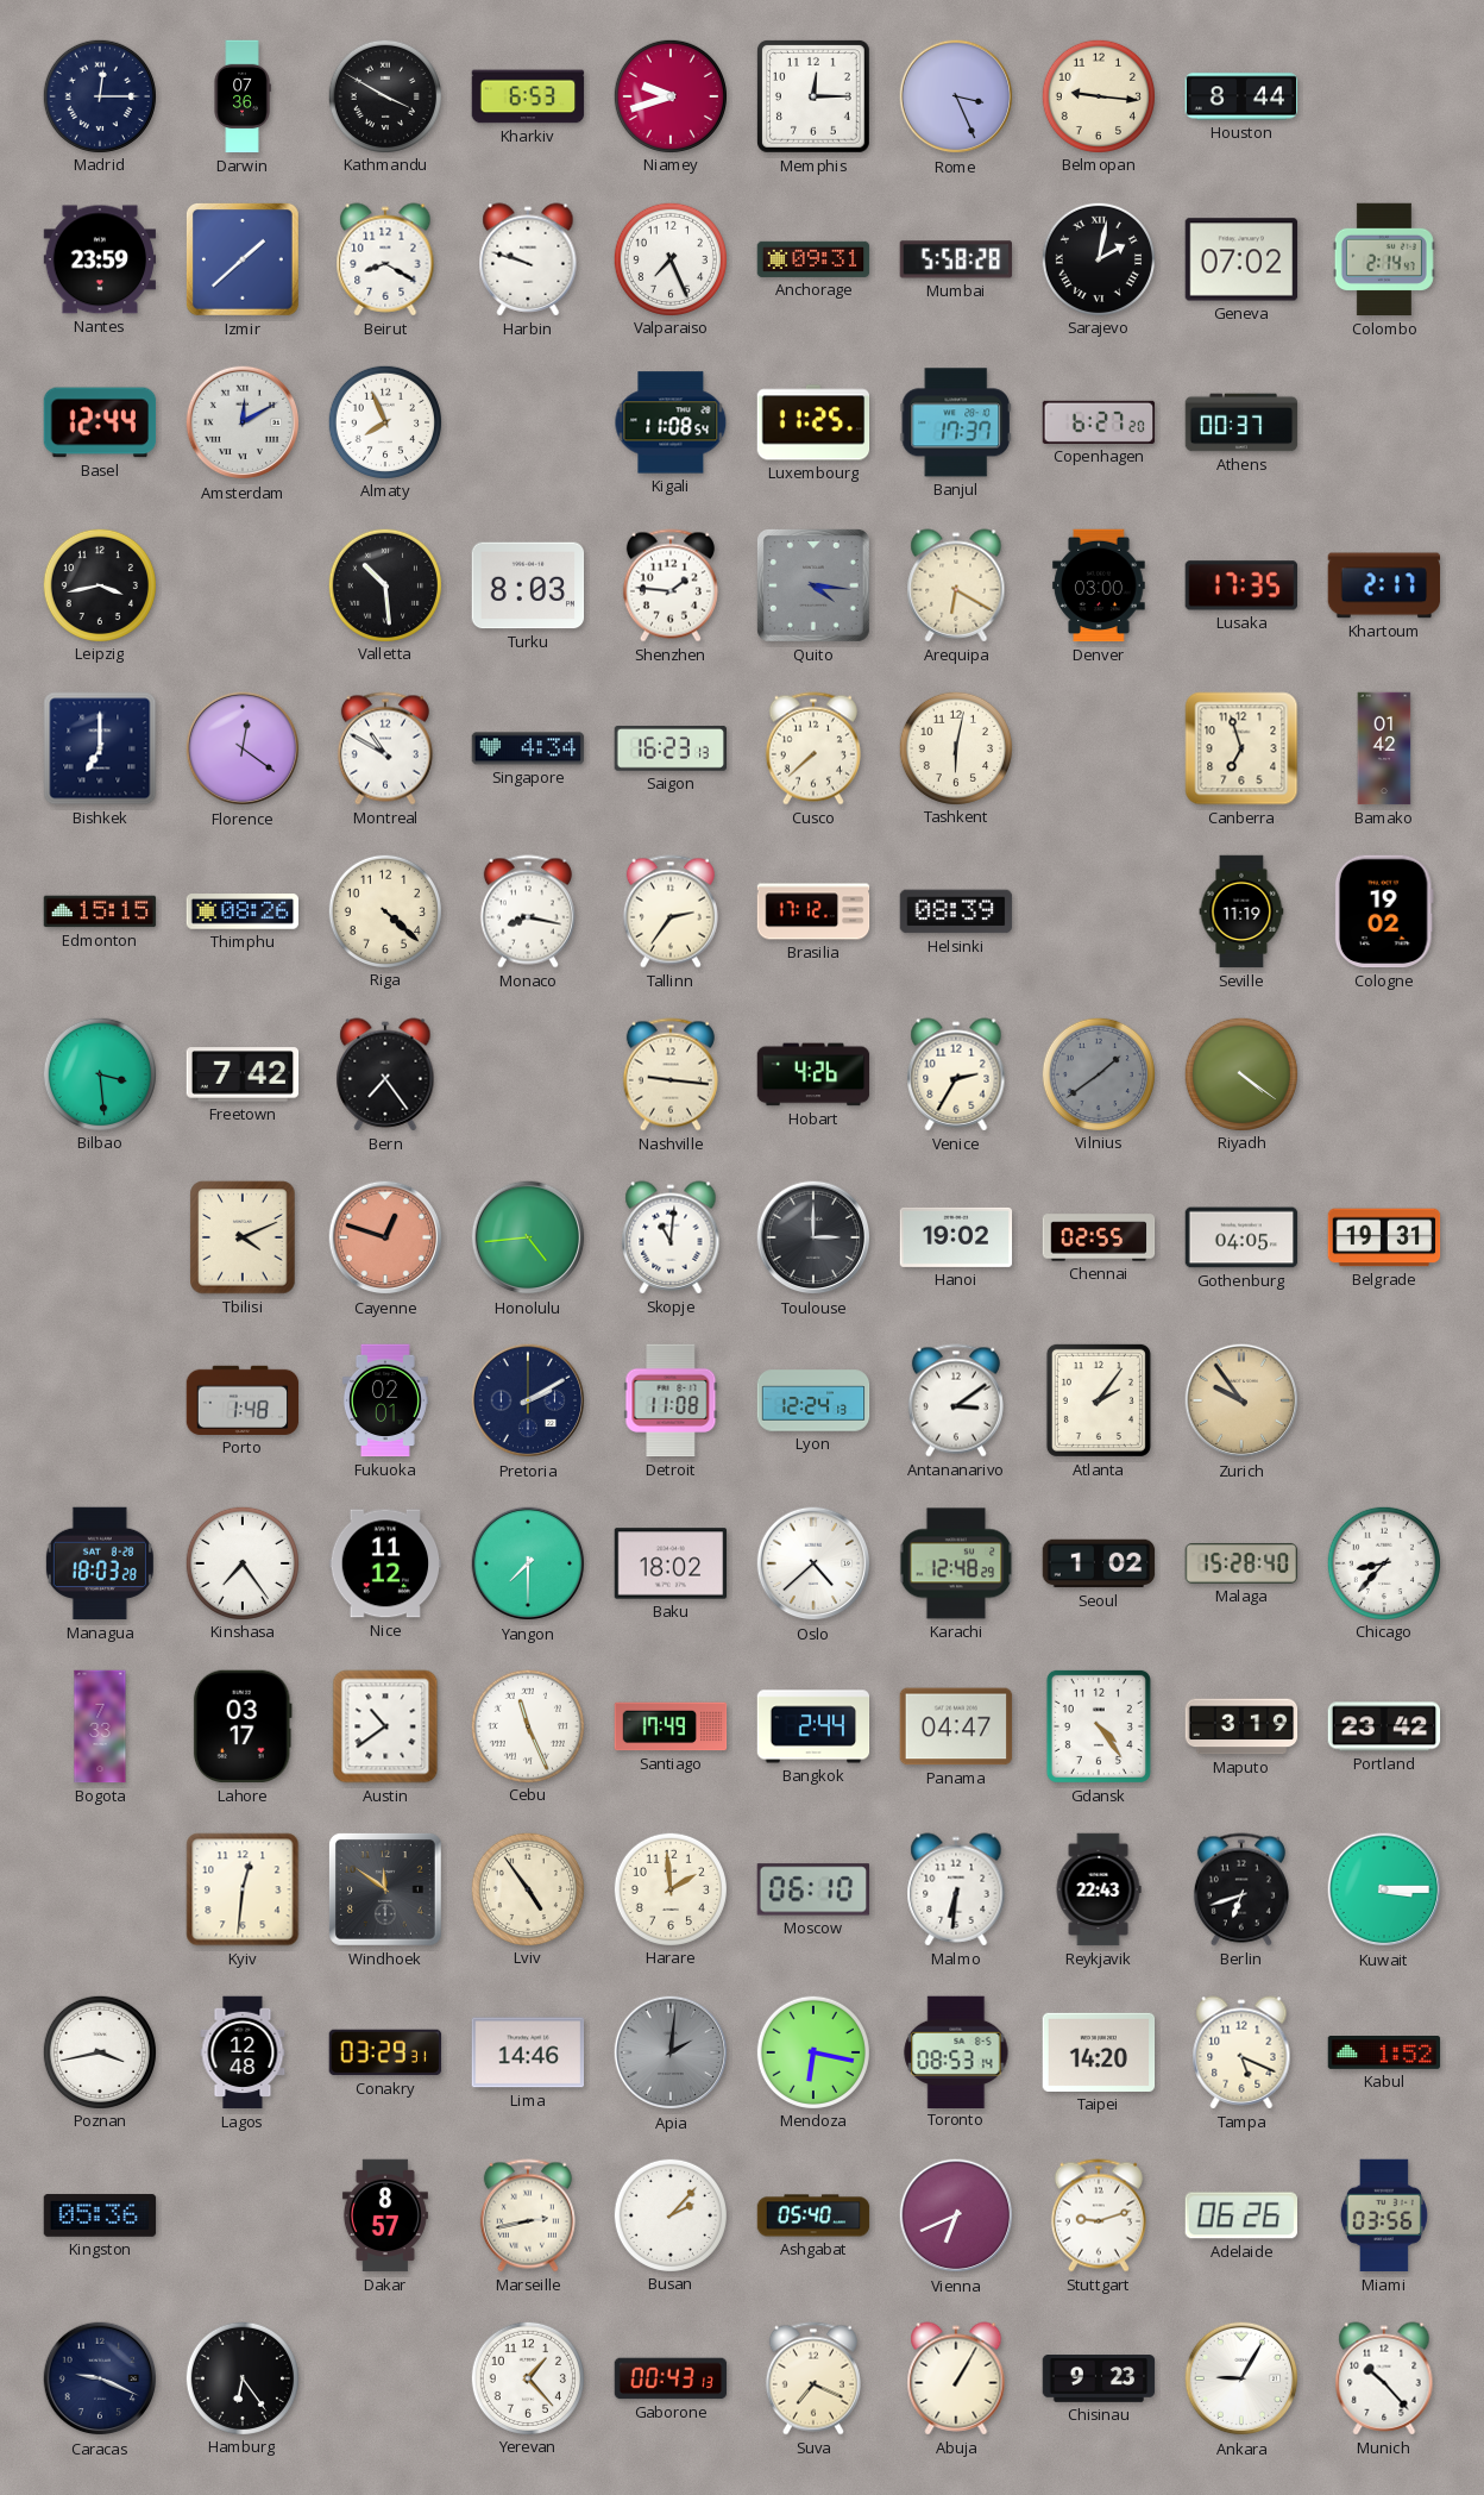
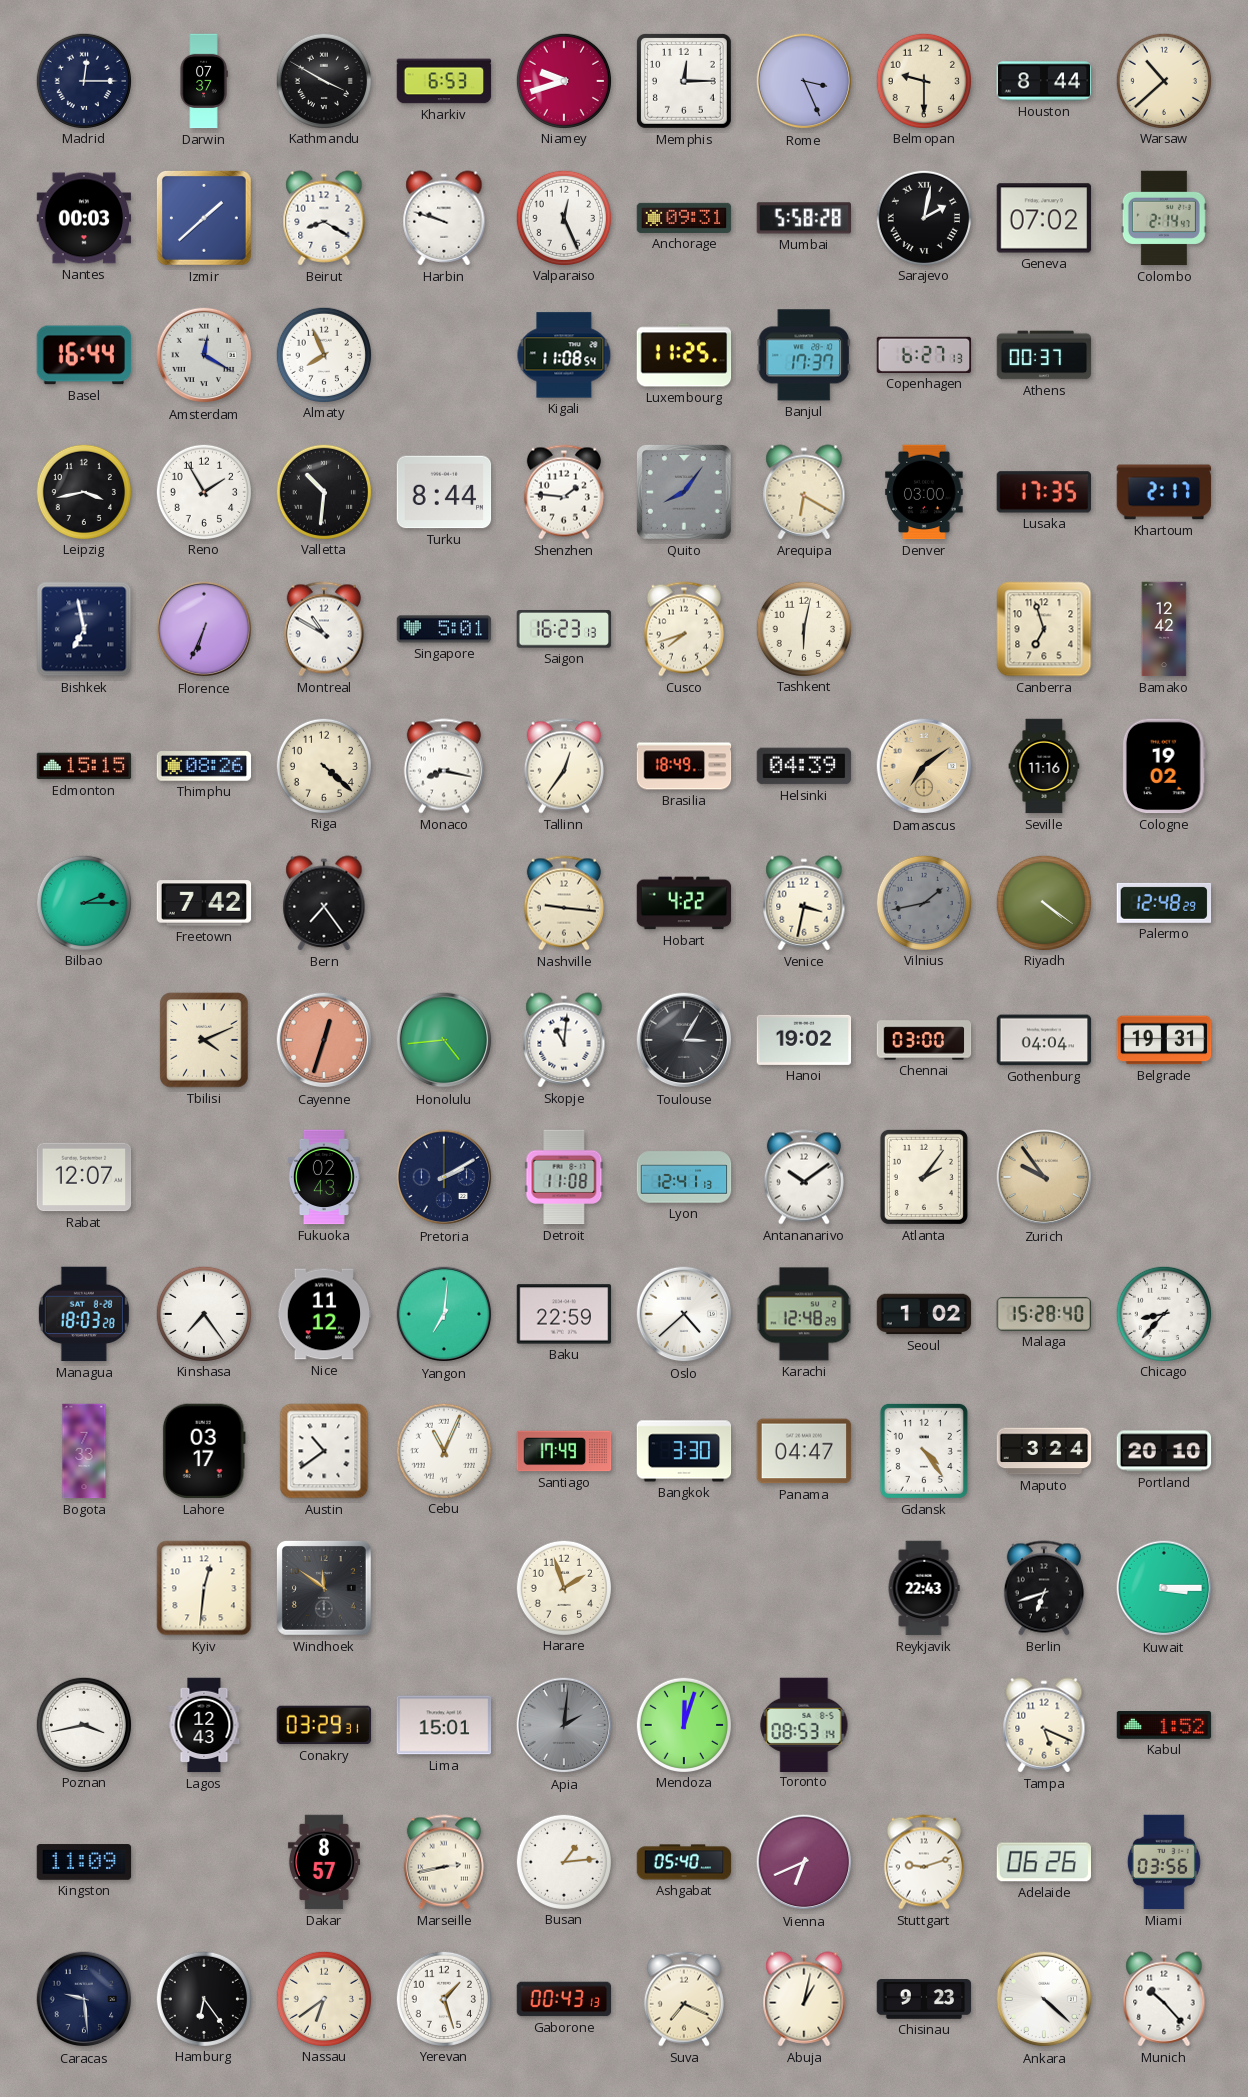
Darwin: 07:36 -> 07:37
Belmopan: 9:16 -> 9:30
Warsaw: none -> 10:38
Nantes: 23:59 -> 00:03
Valparaiso: 7:26 -> 12:26
Basel: 12:44 -> 16:44
Amsterdam: 12:10 -> 12:20
Copenhagen: 6:27:20 -> 6:27:13
Reno: none -> 1:55
Valletta: 10:29 -> 10:31
Turku: 8:03 -> 8:44
Quito: 4:16 -> 8:06
Bishkek: 7:00 -> 6:58
Florence: 12:21 -> 6:34
Singapore: 4:34 -> 5:01
Cusco: 7:38 -> 7:42
Bamako: 01:42 -> 12:42
Tallinn: 2:36 -> 12:36
Brasilia: 17:12 -> 18:49
Helsinki: 08:39 -> 04:39
Damascus: none -> 7:09
Seville: 11:19 -> 11:16
Bilbao: 3:29 -> 2:15
Hobart: 4:26 -> 4:22
Venice: 2:35 -> 3:32
Vilnius: 1:39 -> 1:43
Palermo: none -> 12:48
Cayenne: 12:48 -> 12:33
Toulouse: 3:00 -> 3:05
Chennai: 02:55 -> 03:00
Gothenburg: 04:05 -> 04:04
Rabat: none -> 12:07
Porto: 1:48 -> none
Fukuoka: 02:01 -> 02:43
Lyon: 12:24 -> 12:41
Antananarivo: 3:09 -> 10:09
Yangon: 7:30 -> 7:01
Baku: 18:02 -> 22:59
Cebu: 11:26 -> 11:04
Bangkok: 2:44 -> 3:30
Maputo: 3:19 -> 3:24
Portland: 23:42 -> 20:10
Lviv: 4:54 -> none
Harare: 1:59 -> 1:57
Moscow: 06:10 -> none
Malmo: 6:31 -> none
Lagos: 12:48 -> 12:43
Lima: 14:46 -> 15:01
Mendoza: 6:17 -> 12:03
Taipei: 14:20 -> none
Kingston: 05:36 -> 11:09
Busan: 2:07 -> 1:14
Caracas: 9:19 -> 9:29
Nassau: none -> 6:39
Yerevan: 1:23 -> 1:27
Abuja: 1:05 -> 1:02
Ankara: 9:05 -> 4:22
